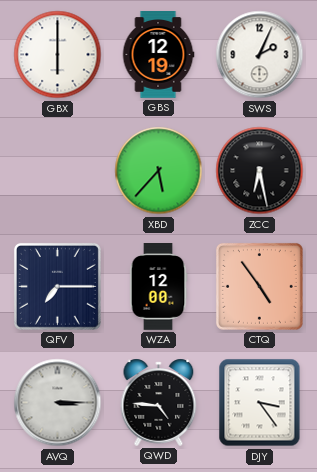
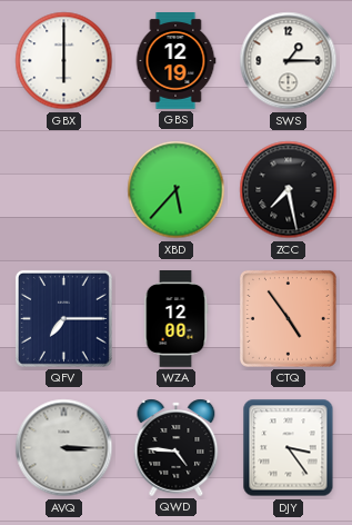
SWS: 2:04 -> 1:15
ZCC: 6:28 -> 7:28
